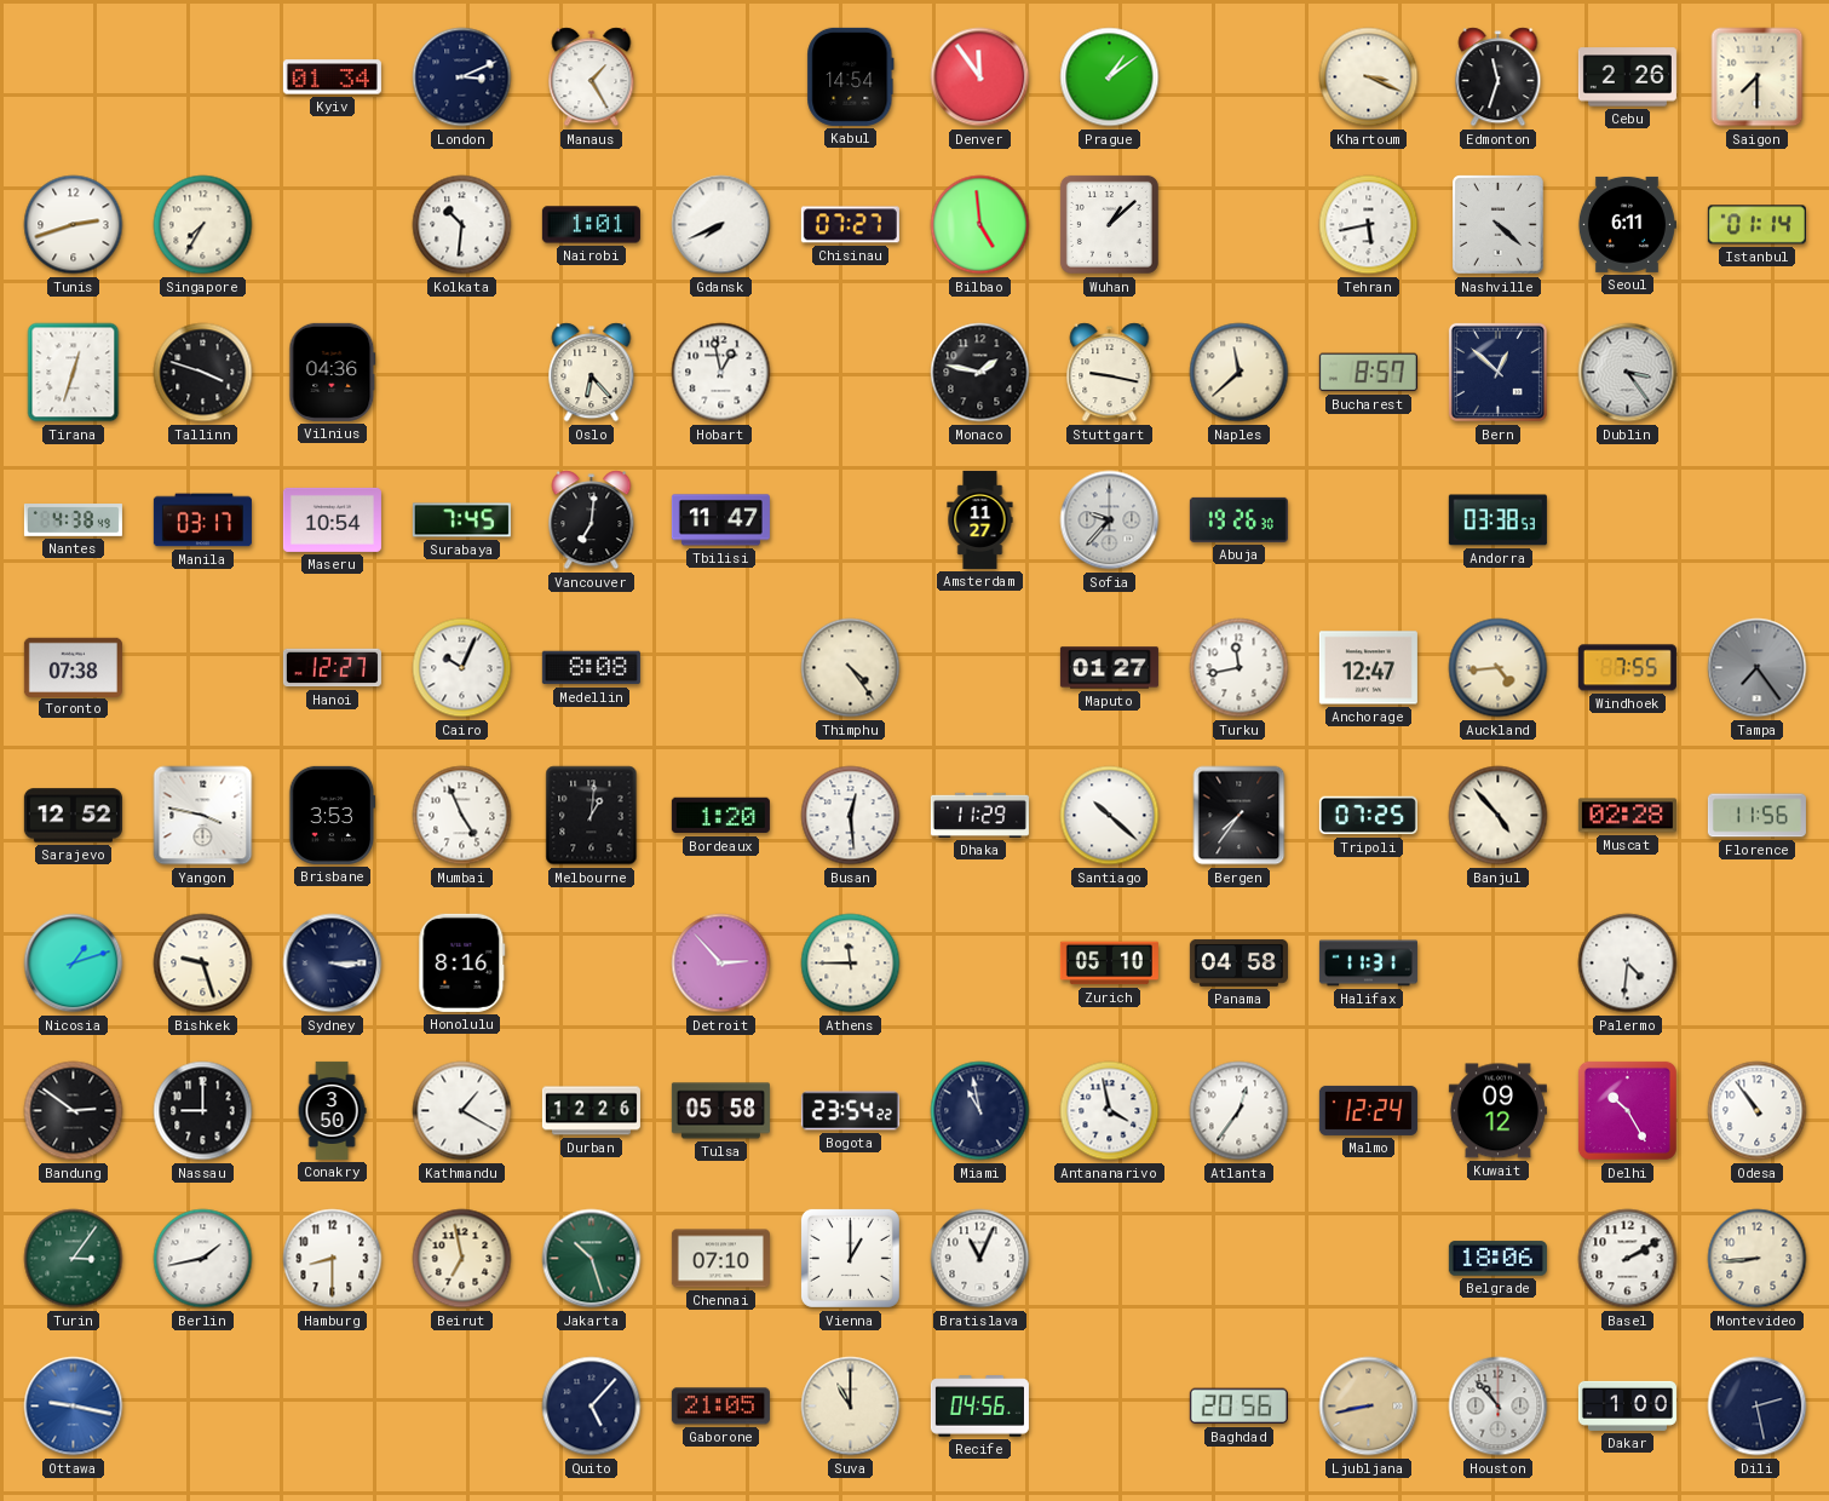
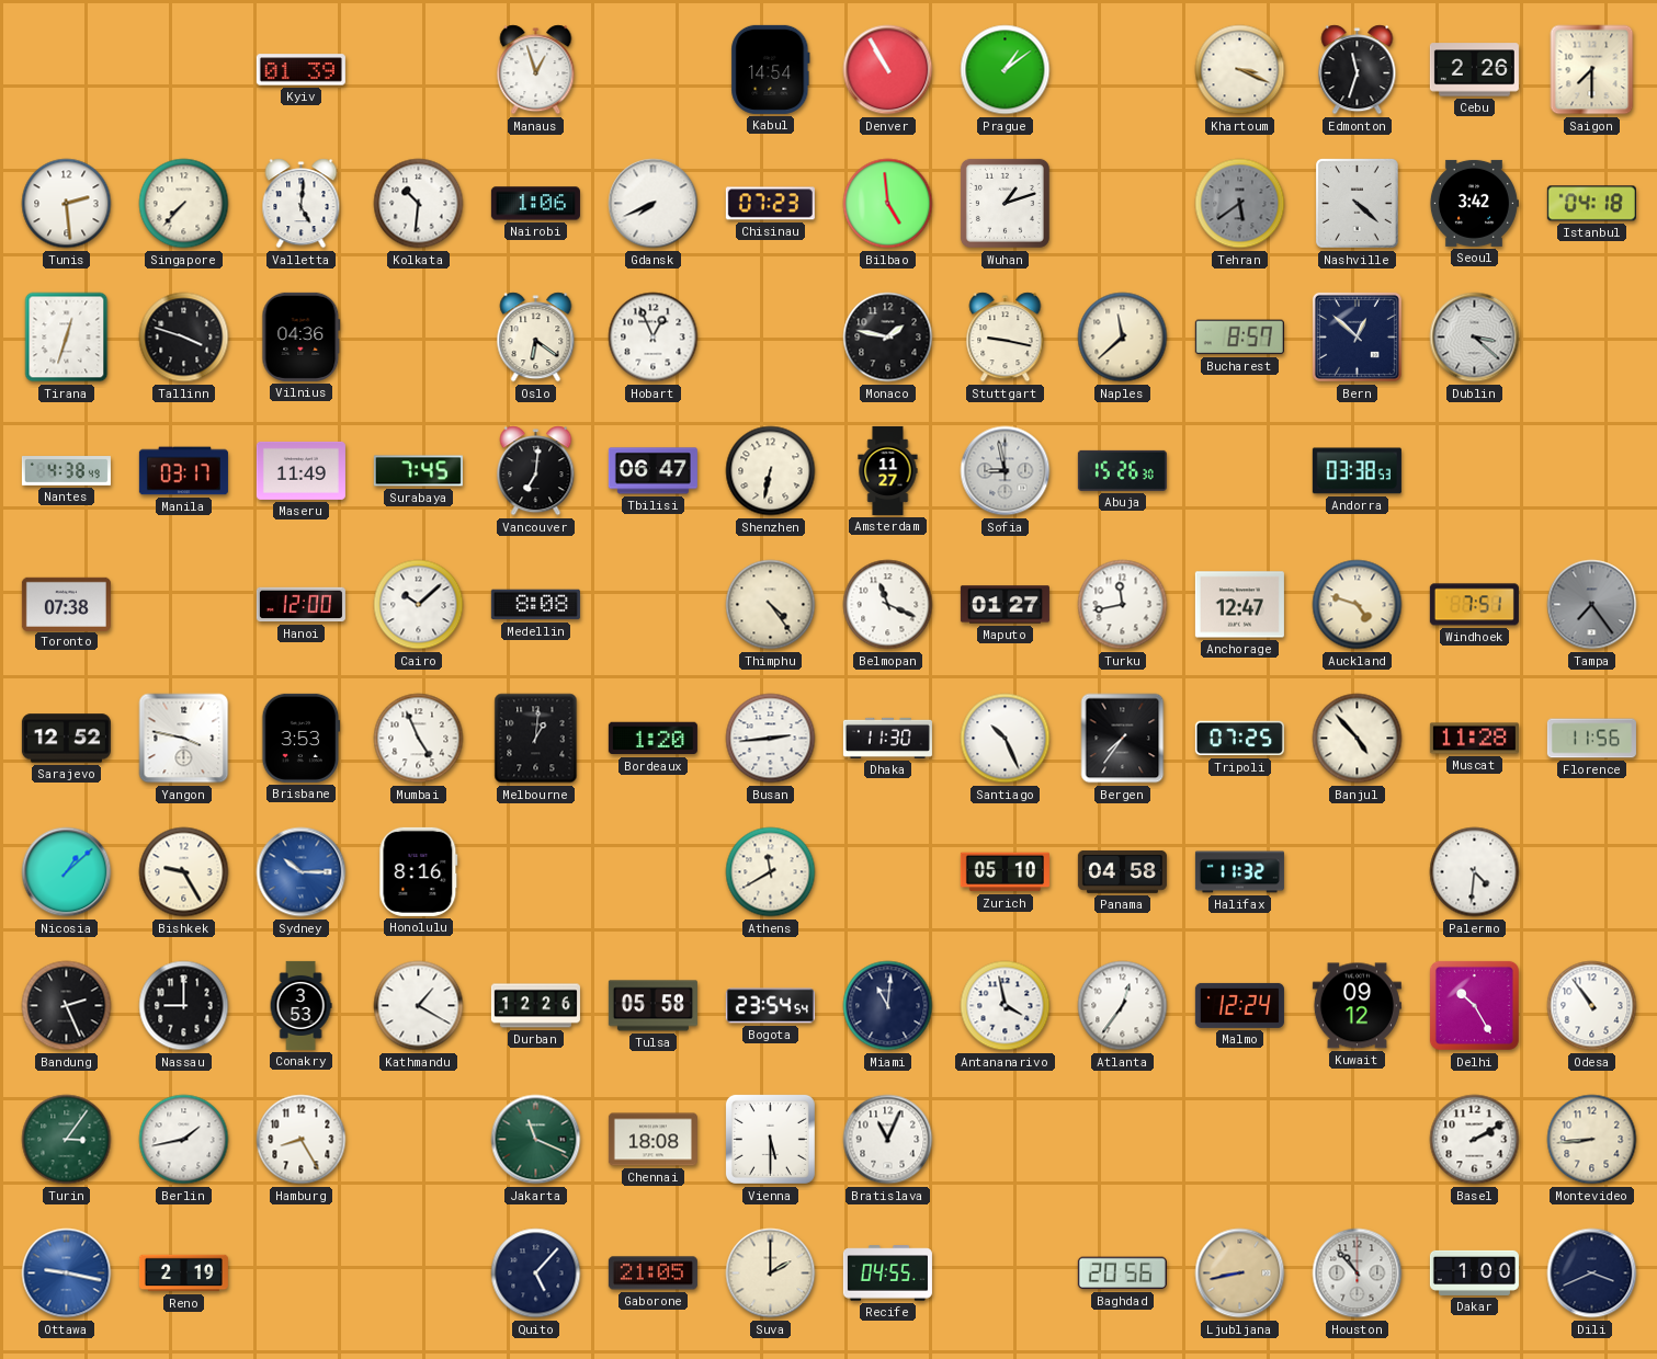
Kyiv: 01:34 -> 01:39
London: 3:11 -> none
Manaus: 1:25 -> 12:57
Denver: 11:54 -> 10:55
Tunis: 2:42 -> 2:29
Singapore: 7:35 -> 7:37
Valletta: none -> 5:01
Nairobi: 1:01 -> 1:06
Chisinau: 07:27 -> 07:23
Wuhan: 1:08 -> 1:12
Tehran: 5:43 -> 5:39
Tehran dial: white -> grey
Seoul: 6:11 -> 3:42
Istanbul: 01:14 -> 04:18
Oslo: 6:23 -> 6:21
Hobart: 12:58 -> 12:56
Dublin: 3:24 -> 3:22
Maseru: 10:54 -> 11:49
Tbilisi: 11:47 -> 06:47
Shenzhen: none -> 6:32
Sofia: 9:37 -> 8:58
Abuja: 19:26 -> 15:26
Hanoi: 12:27 -> 12:00
Cairo: 10:04 -> 10:08
Belmopan: none -> 11:19
Auckland: 4:44 -> 4:48
Windhoek: 7:55 -> 7:51
Busan: 12:29 -> 2:44
Dhaka: 11:29 -> 11:30
Santiago: 10:22 -> 10:26
Muscat: 02:28 -> 11:28
Nicosia: 1:12 -> 1:08
Bishkek: 9:27 -> 9:25
Sydney: 3:15 -> 10:15
Sydney dial: navy -> blue
Detroit: 2:53 -> none
Athens: 11:45 -> 11:40
Halifax: 11:31 -> 11:32
Bandung: 2:51 -> 2:26
Conakry: 3:50 -> 3:53
Bogota: 23:54:22 -> 23:54:54
Miami: 10:58 -> 11:01
Hamburg: 8:30 -> 8:25
Beirut: 6:58 -> none
Jakarta: 10:27 -> 11:19
Chennai: 07:10 -> 18:08
Vienna: 1:00 -> 5:30
Belgrade: 18:06 -> none
Reno: none -> 2:19
Suva: 11:00 -> 2:00
Recife: 04:56 -> 04:55
Dili: 2:28 -> 3:41
